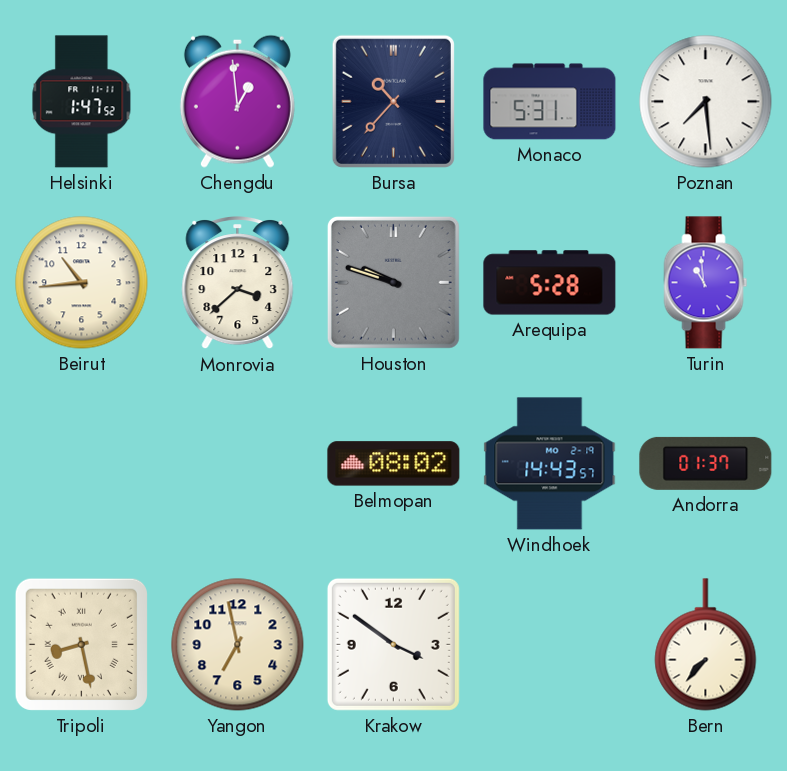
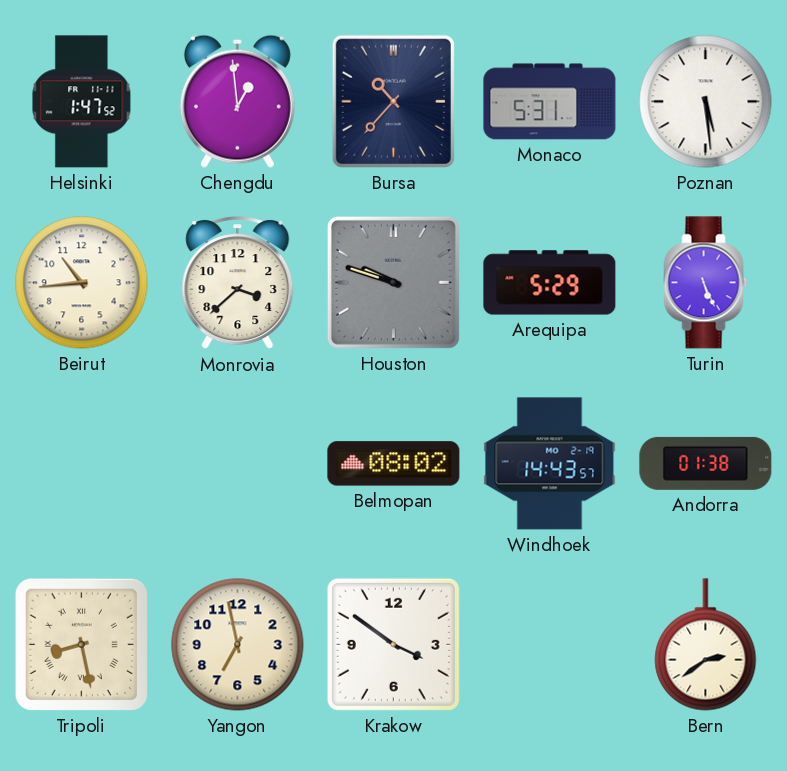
Poznan: 7:29 -> 5:29
Arequipa: 5:28 -> 5:29
Turin: 10:59 -> 5:26
Andorra: 01:37 -> 01:38
Bern: 7:37 -> 2:39
